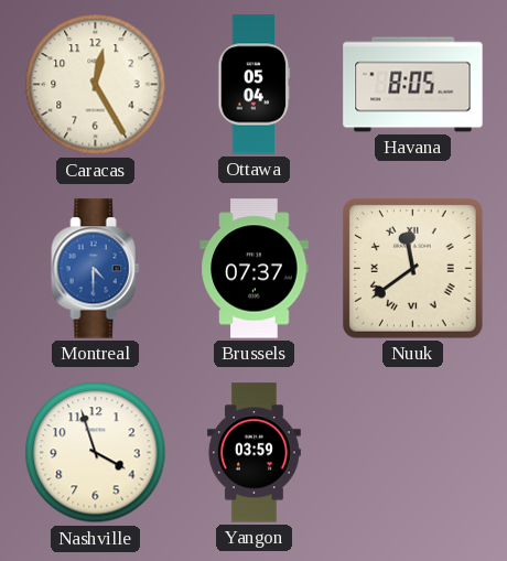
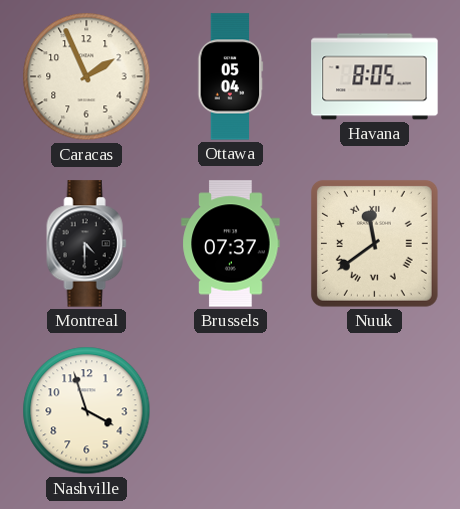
Caracas: 12:25 -> 1:56
Montreal dial: blue -> black
Yangon: 03:59 -> none
